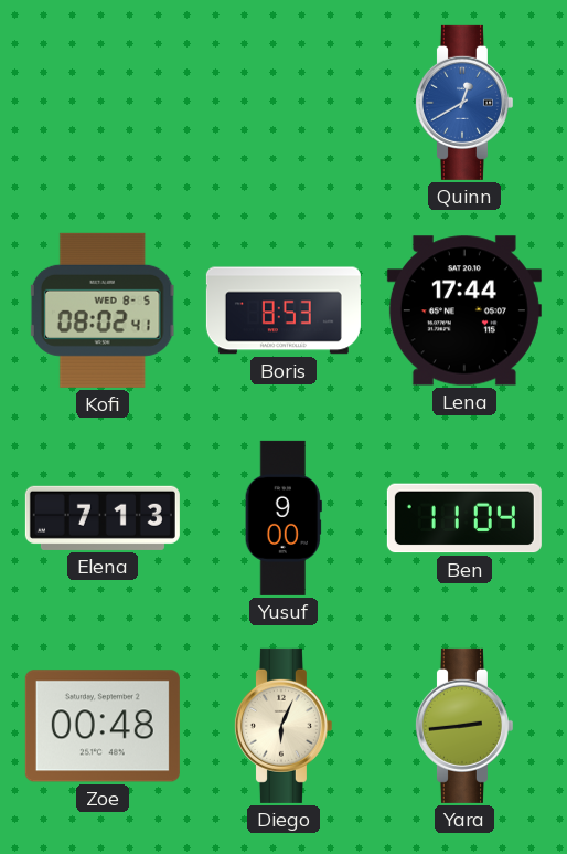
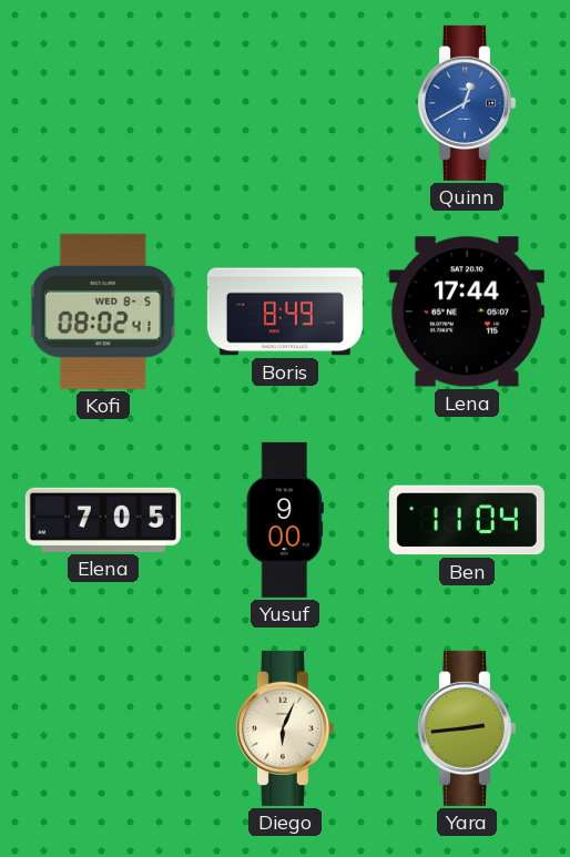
Boris: 8:53 -> 8:49
Elena: 7:13 -> 7:05
Zoe: 00:48 -> none
